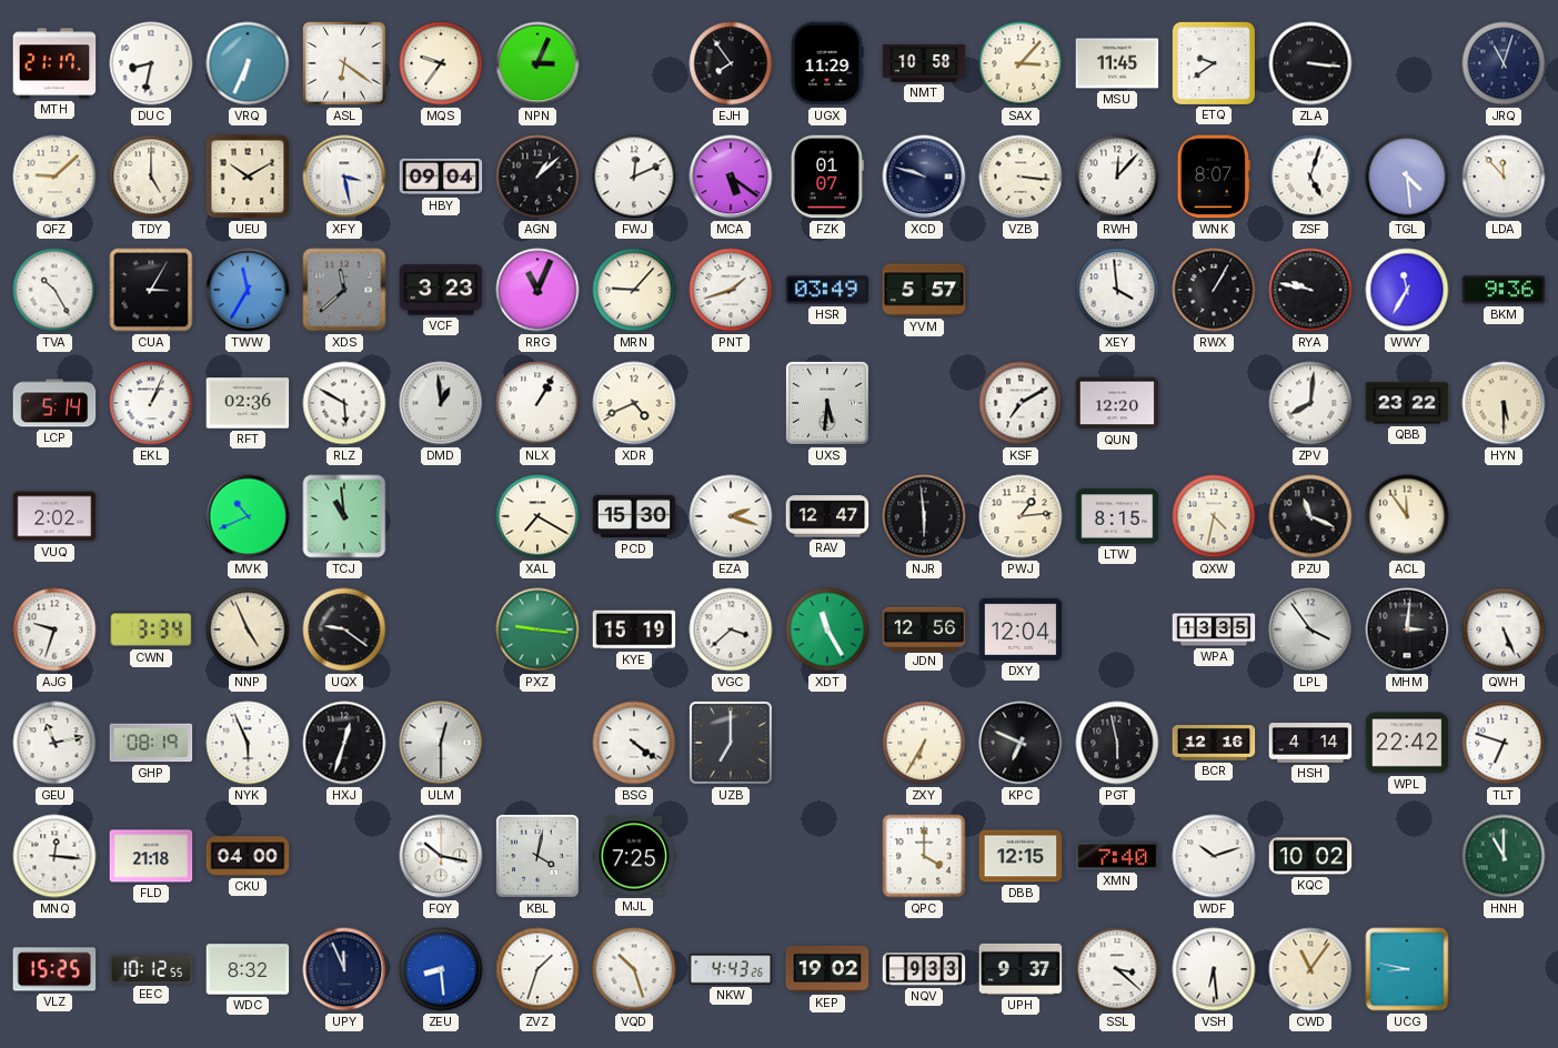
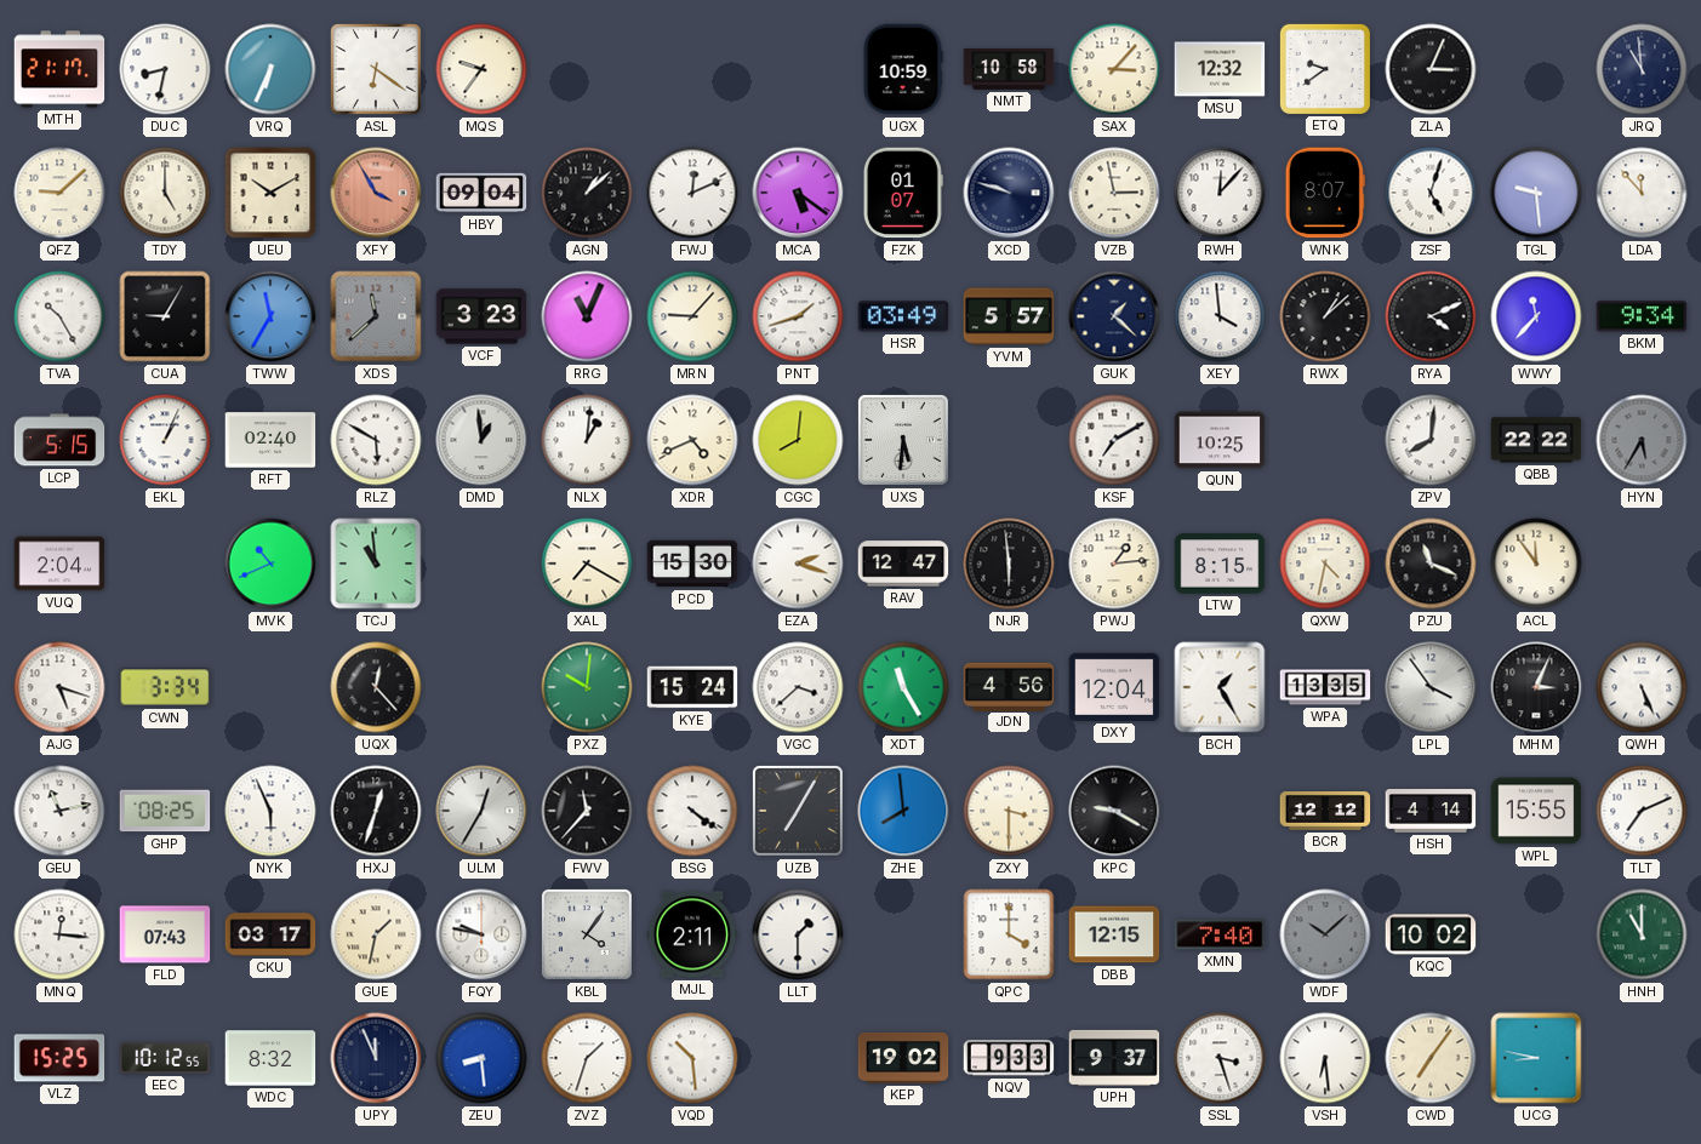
NPN: 3:04 -> none
EJH: 7:54 -> none
UGX: 11:29 -> 10:59
MSU: 11:45 -> 12:32
ZLA: 3:16 -> 3:04
JRQ: 11:03 -> 10:59
XFY: 3:28 -> 3:55
XFY dial: white -> salmon
VZB: 3:16 -> 2:58
TGL: 4:29 -> 9:29
CUA: 3:05 -> 9:05
GUK: none -> 1:22
RWX: 1:05 -> 1:08
RYA: 9:47 -> 4:11
WWY: 11:35 -> 11:37
BKM: 9:36 -> 9:34
LCP: 5:14 -> 5:15
RFT: 02:36 -> 02:40
NLX: 1:05 -> 1:01
CGC: none -> 8:01
QUN: 12:20 -> 10:25
QBB: 23:22 -> 22:22
HYN: 5:30 -> 5:35
HYN dial: cream -> grey
VUQ: 2:02 -> 2:04
AJG: 9:33 -> 5:18
NNP: 4:56 -> none
UQX: 9:21 -> 12:23
PXZ: 9:16 -> 10:01
KYE: 15:19 -> 15:24
JDN: 12:56 -> 4:56
BCH: none -> 1:25
MHM: 3:01 -> 3:04
GHP: 08:19 -> 08:25
ULM: 12:30 -> 12:35
FWV: none -> 11:37
UZB: 7:00 -> 7:05
ZHE: none -> 7:59
ZXY: 6:35 -> 3:30
KPC: 6:49 -> 9:20
PGT: 5:58 -> none
BCR: 12:16 -> 12:12
WPL: 22:42 -> 15:55
TLT: 6:48 -> 7:11
FLD: 21:18 -> 07:43
CKU: 04:00 -> 03:17
GUE: none -> 1:32
FQY: 10:17 -> 9:47
KBL: 4:02 -> 4:06
MJL: 7:25 -> 2:11
LLT: none -> 1:30
WDF: 10:12 -> 10:08
WDF dial: white -> grey
VQD: 10:27 -> 10:29
NKW: 4:43 -> none
SSL: 3:22 -> 3:27
CWD: 11:06 -> 7:06
